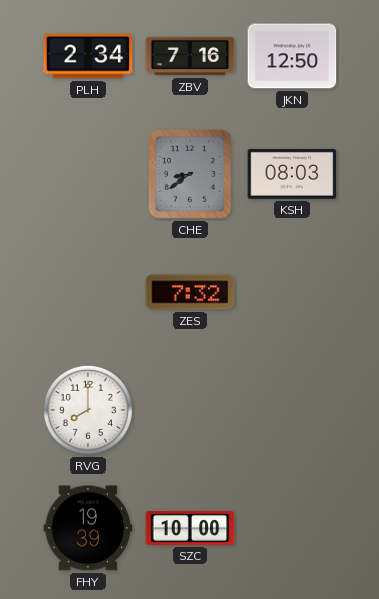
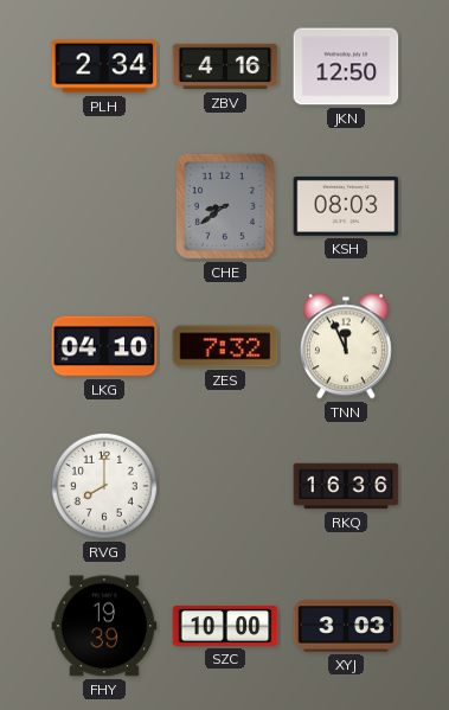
ZBV: 7:16 -> 4:16
LKG: none -> 04:10
TNN: none -> 11:56
RKQ: none -> 16:36
XYJ: none -> 3:03
